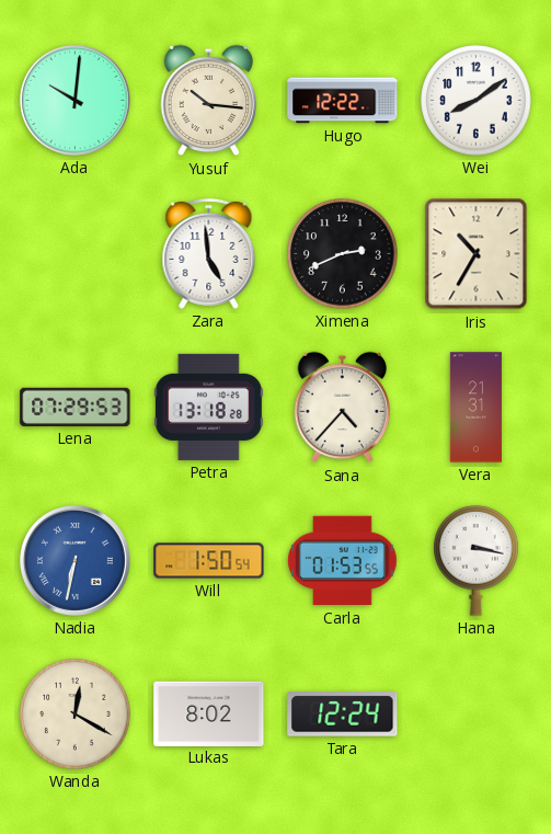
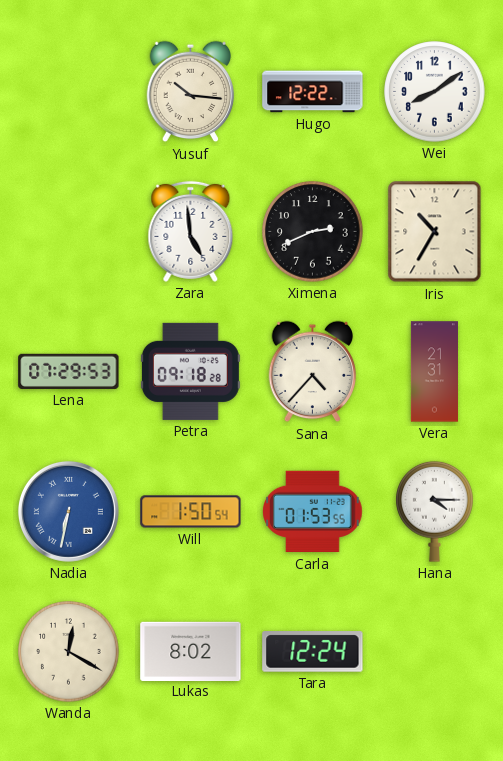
Ada: 10:01 -> none
Petra: 13:18 -> 09:18
Hana: 3:17 -> 4:15
